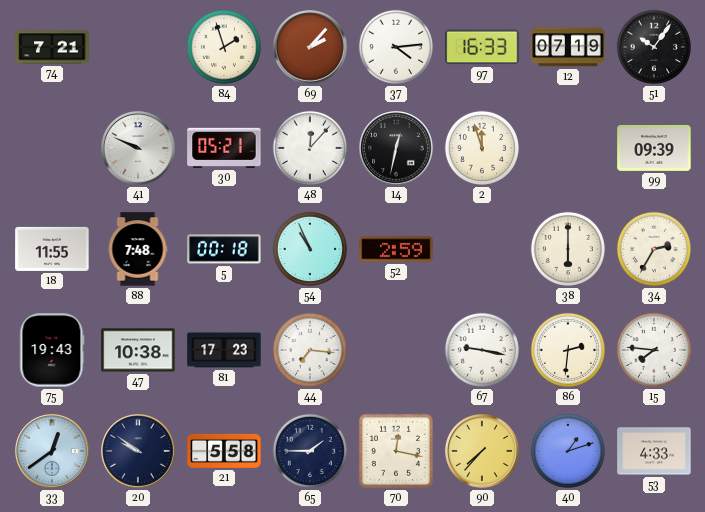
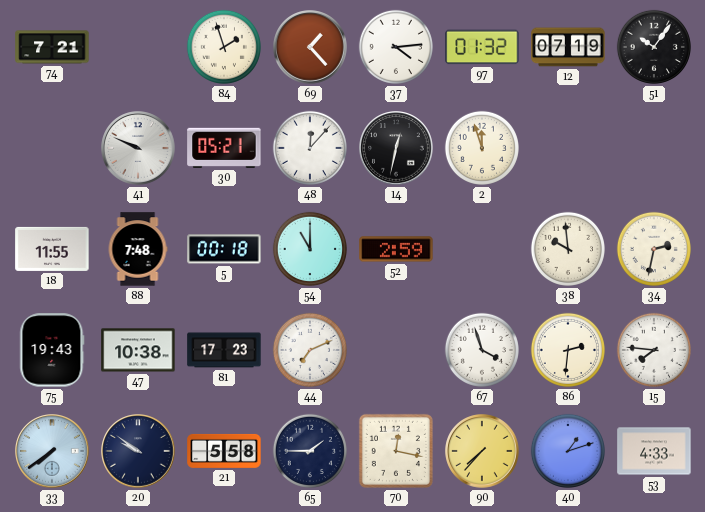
69: 2:07 -> 1:23
97: 16:33 -> 01:32
99: 09:39 -> none
54: 10:56 -> 11:00
38: 6:00 -> 9:59
34: 2:35 -> 2:32
44: 7:16 -> 7:11
67: 9:17 -> 3:57
33: 12:39 -> 7:39
